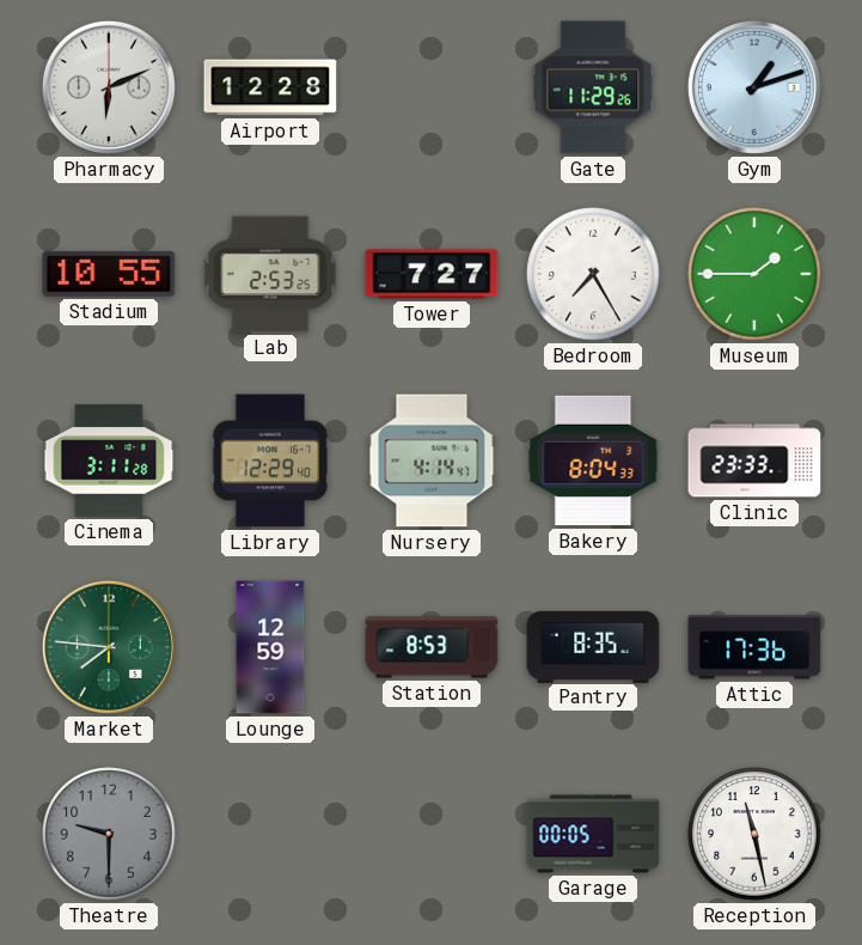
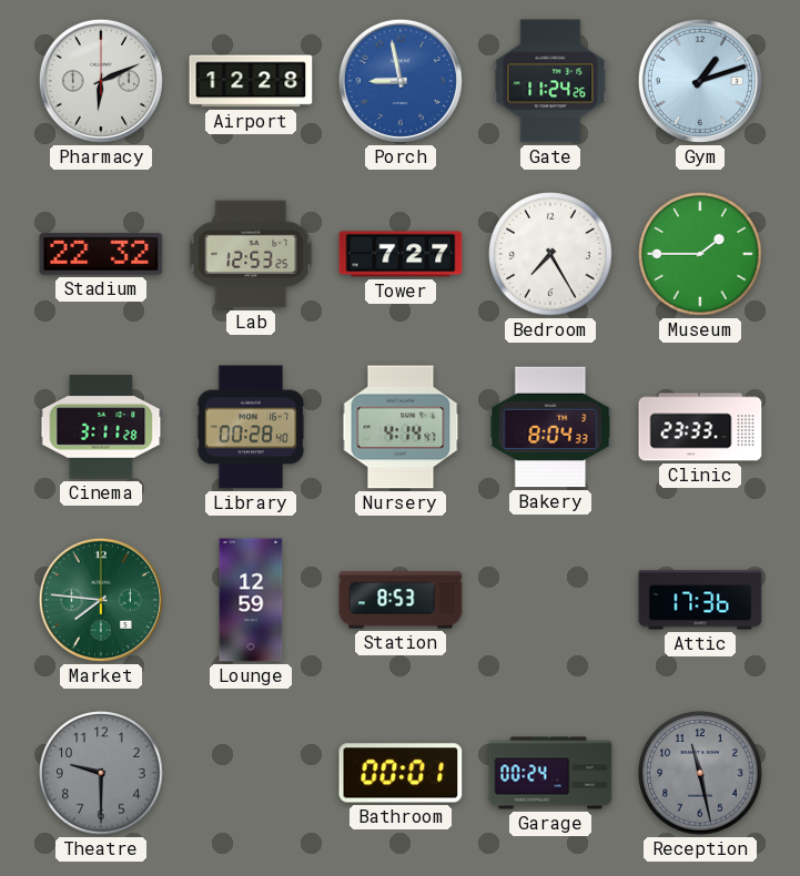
Porch: none -> 8:58
Gate: 11:29 -> 11:24
Stadium: 10:55 -> 22:32
Lab: 2:53 -> 12:53
Library: 12:29 -> 00:28
Pantry: 8:35 -> none
Bathroom: none -> 00:01
Garage: 00:05 -> 00:24
Reception dial: white -> grey
